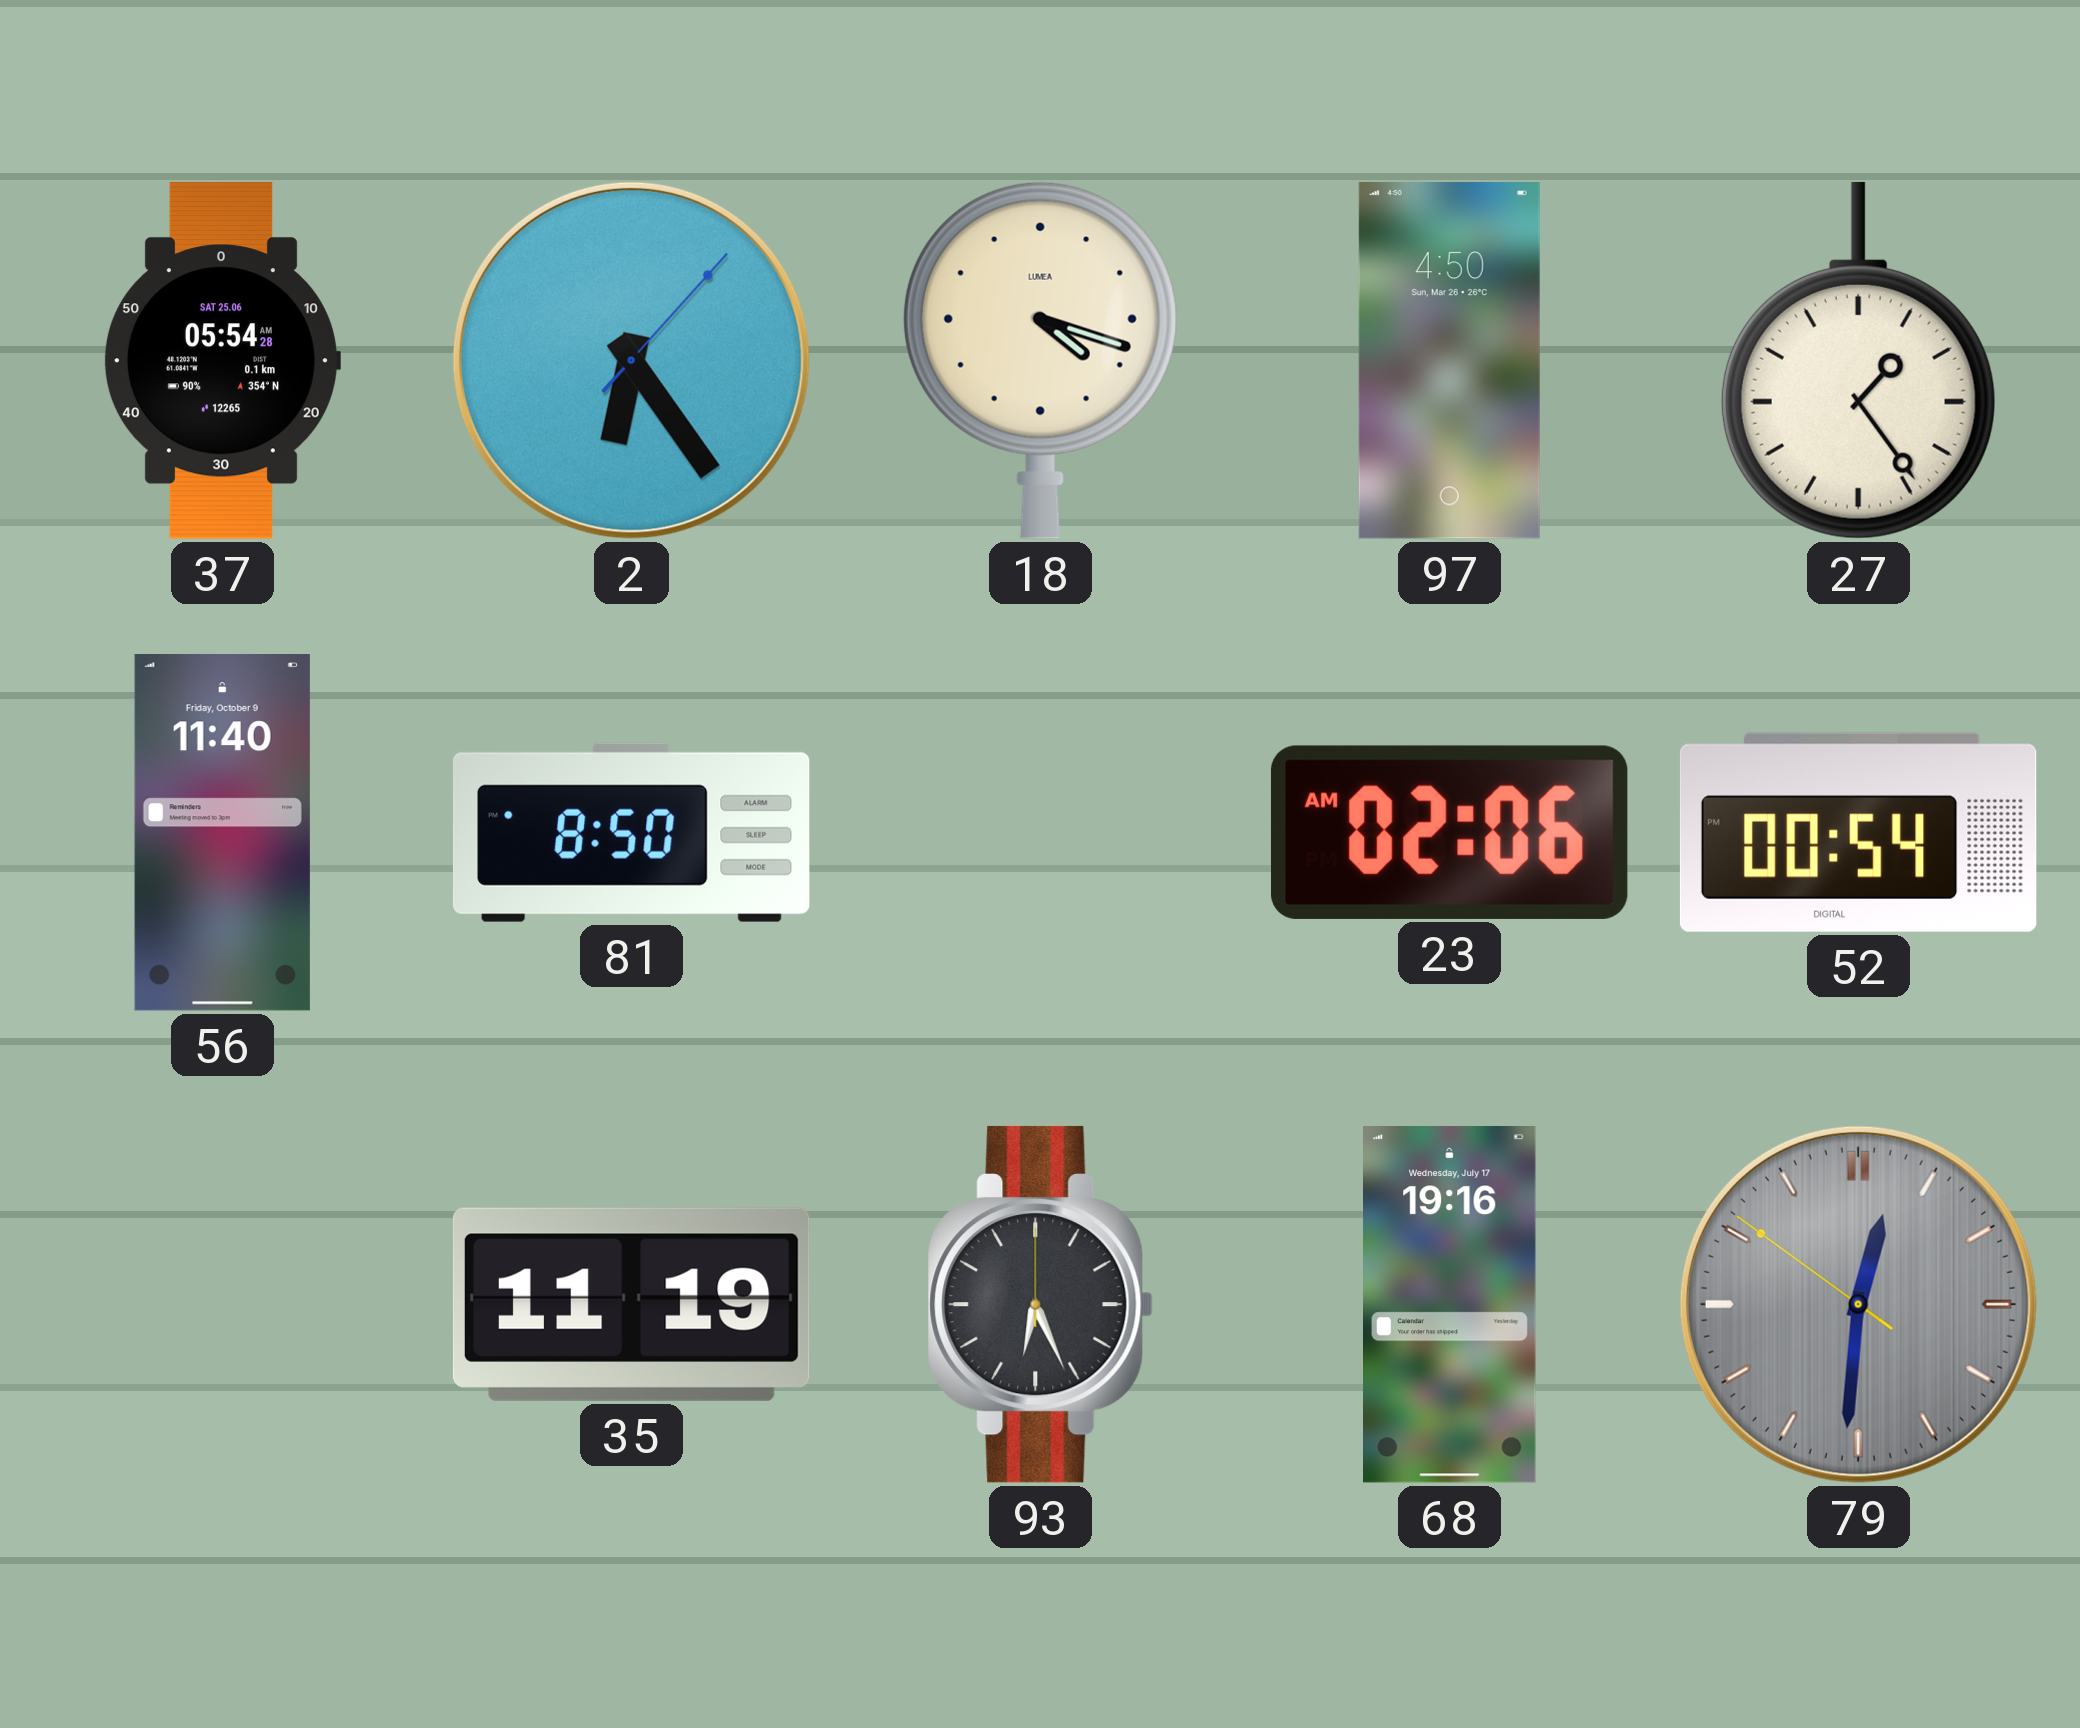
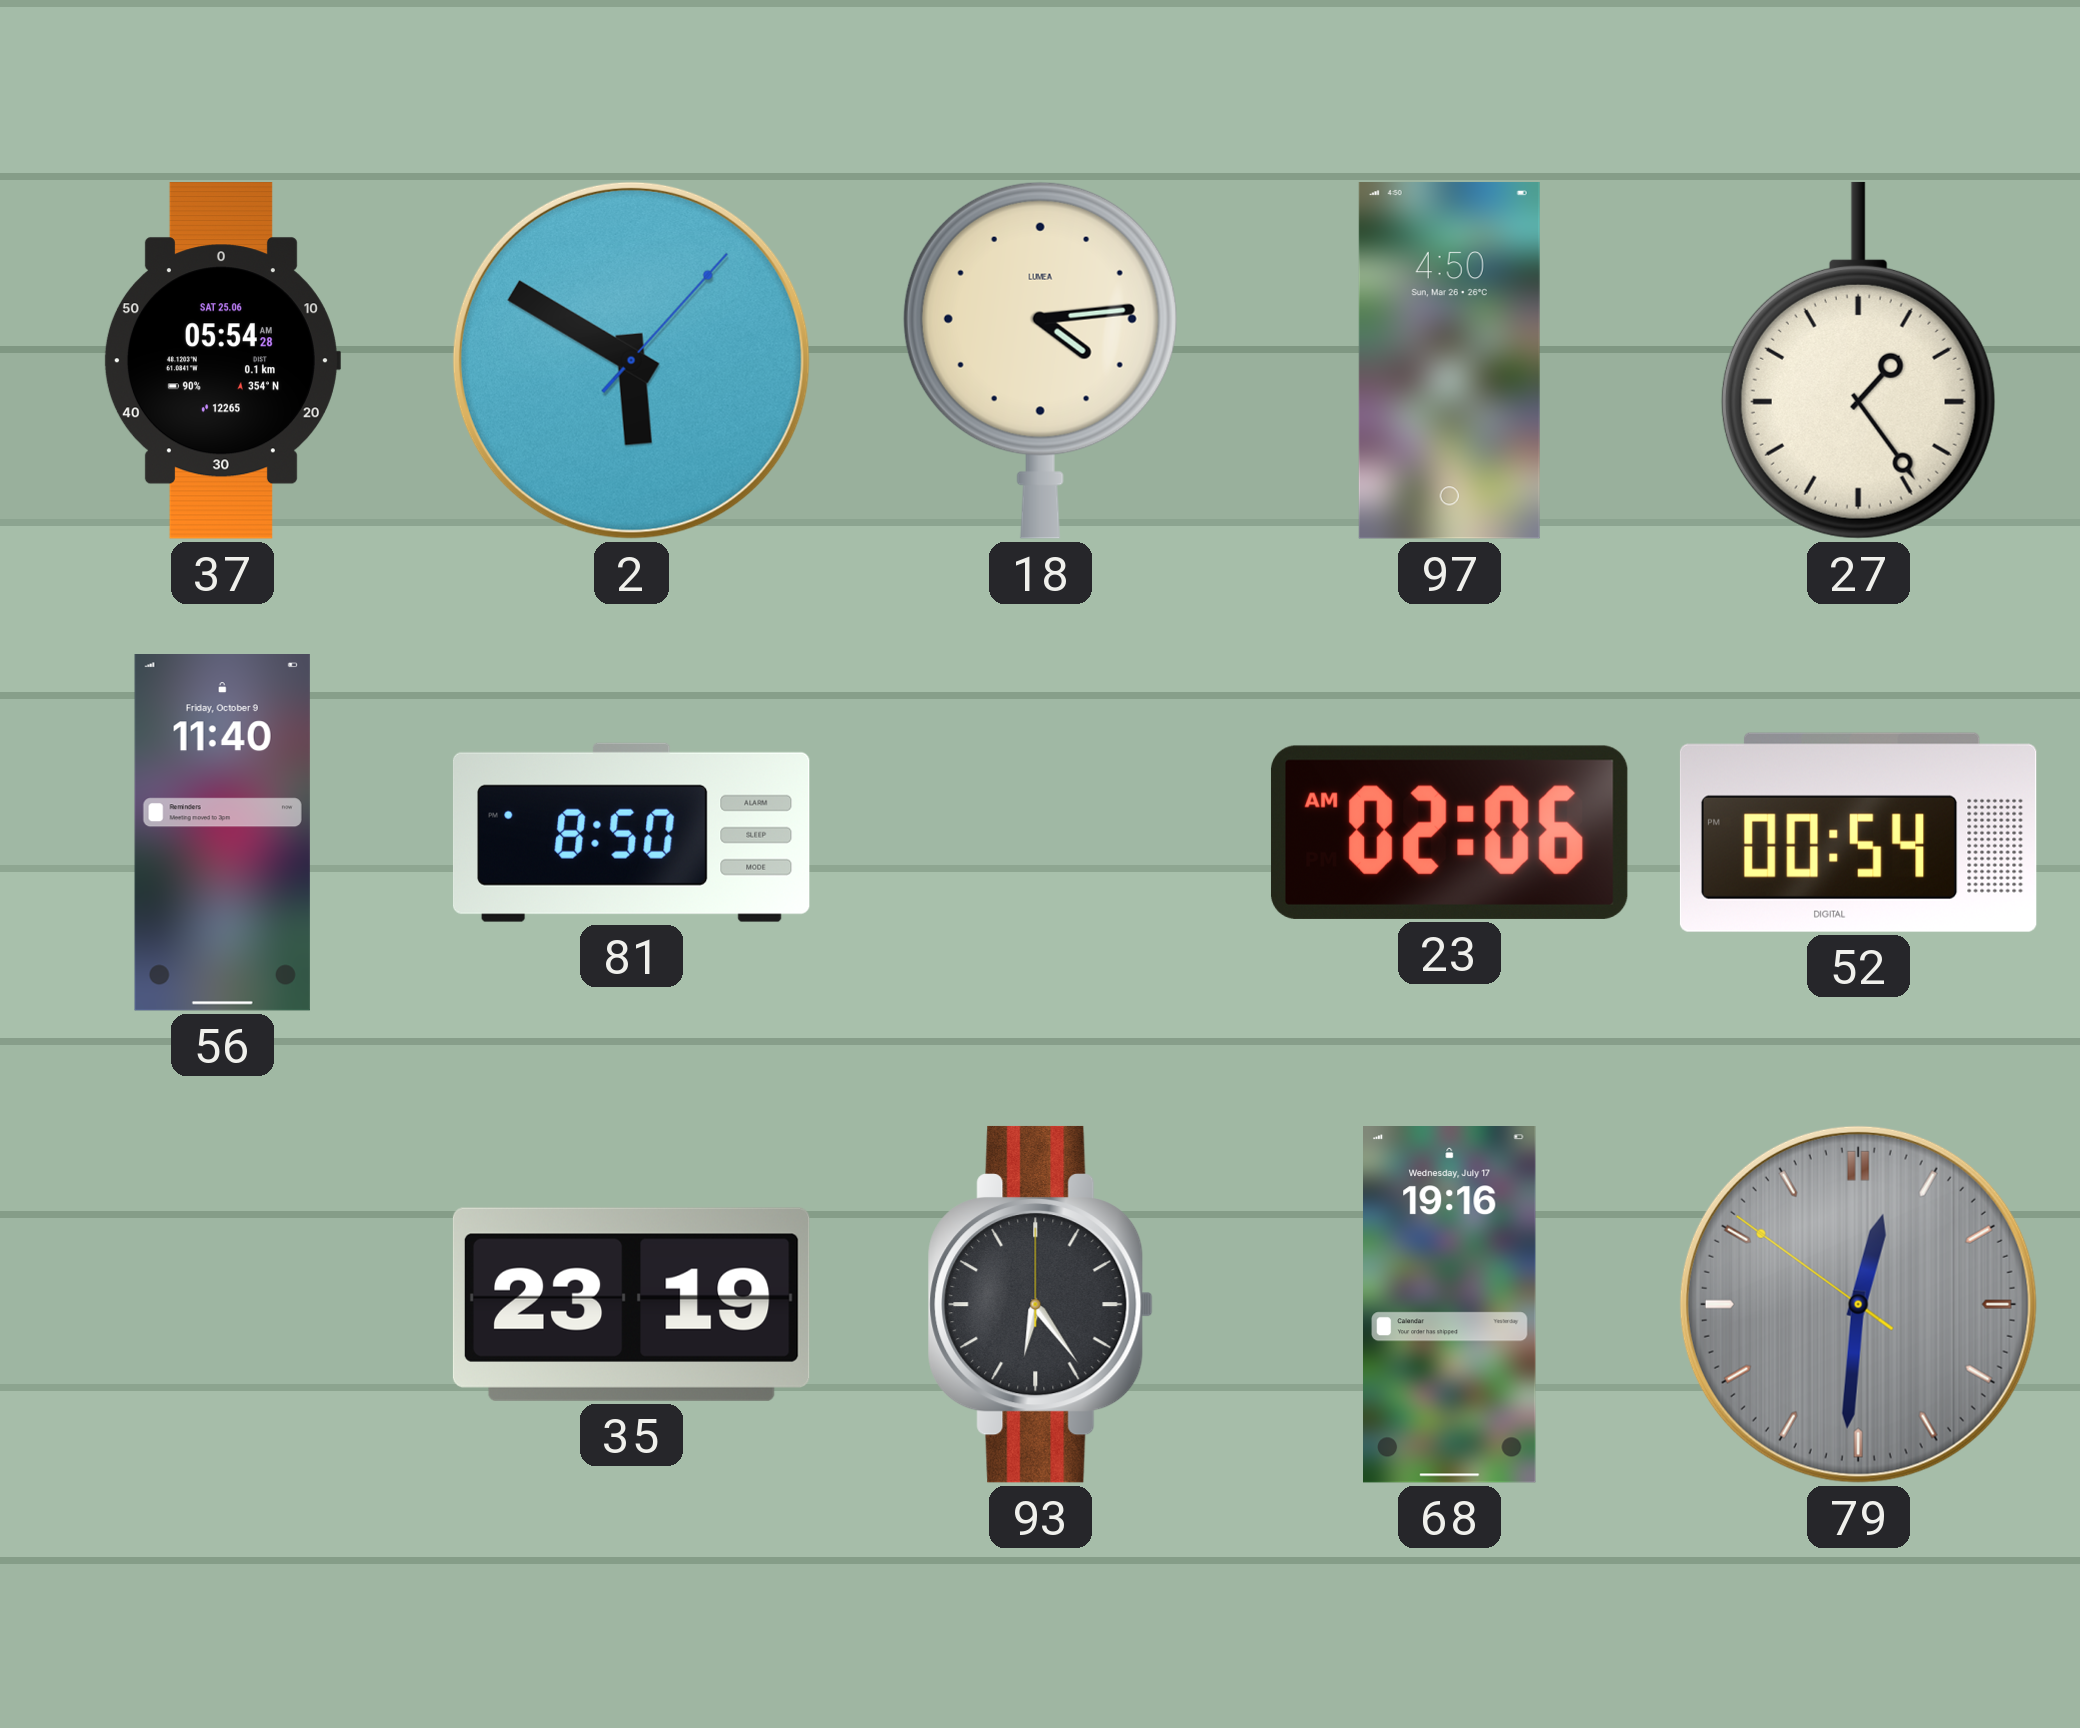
2: 6:24 -> 5:50
18: 4:18 -> 4:14
35: 11:19 -> 23:19
93: 6:26 -> 6:24
